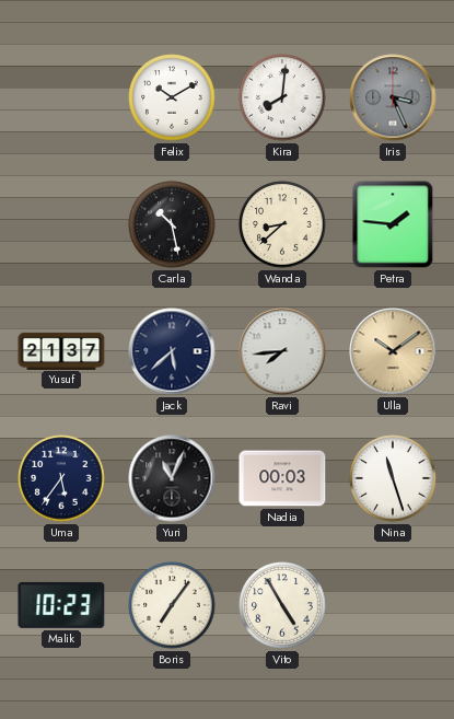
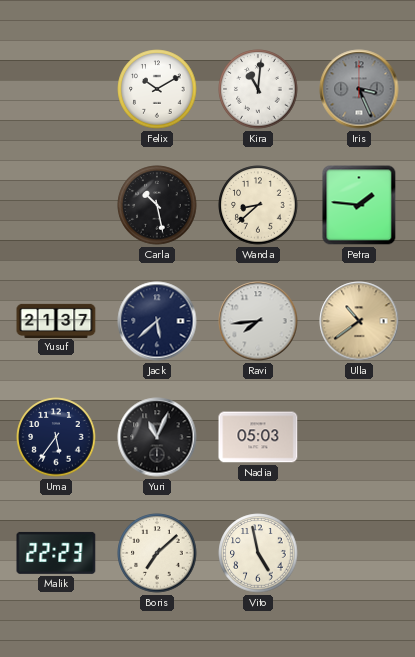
Kira: 8:01 -> 11:01
Ulla: 10:09 -> 10:39
Nadia: 00:03 -> 05:03
Nina: 11:27 -> none
Malik: 10:23 -> 22:23
Boris: 7:06 -> 7:08
Vito: 4:55 -> 4:58
